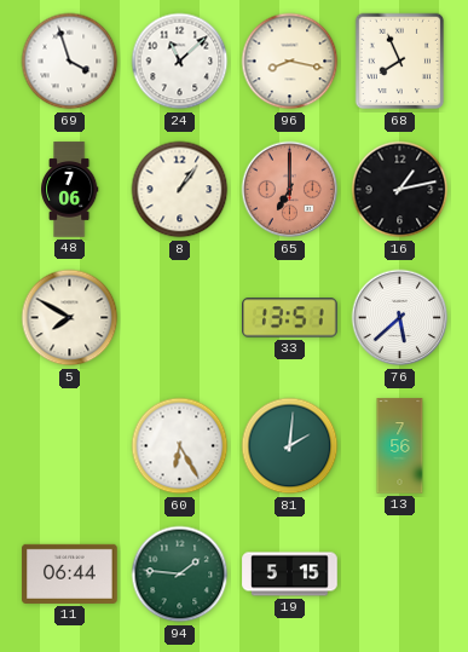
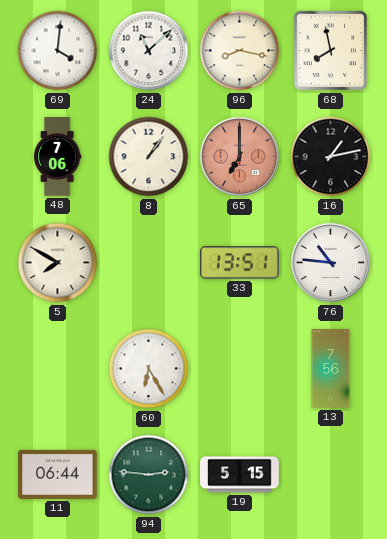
69: 3:57 -> 4:01
68: 7:56 -> 7:58
76: 5:38 -> 10:46
81: 2:01 -> none
94: 1:46 -> 2:46
